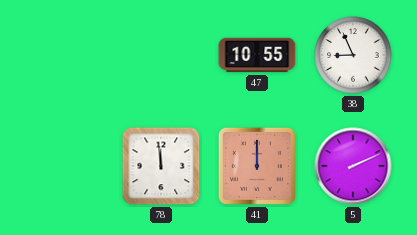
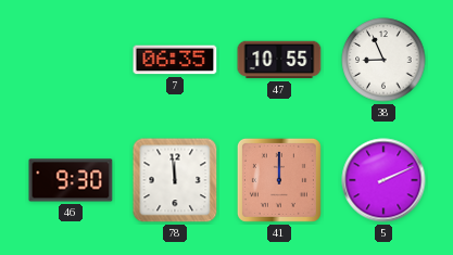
7: none -> 06:35
46: none -> 9:30
